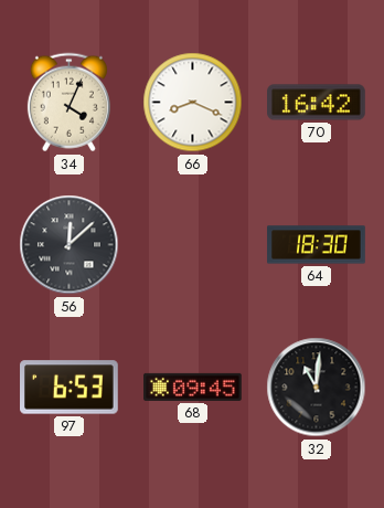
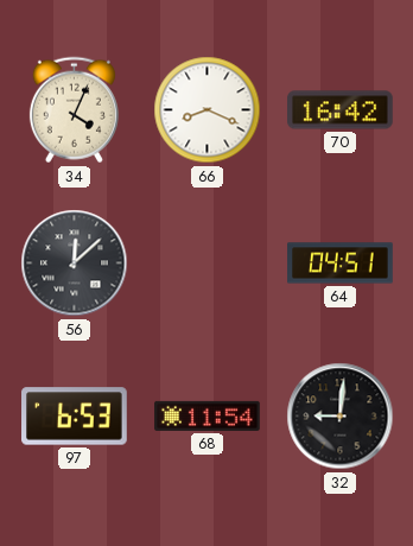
64: 18:30 -> 04:51
68: 09:45 -> 11:54
32: 11:01 -> 9:01
